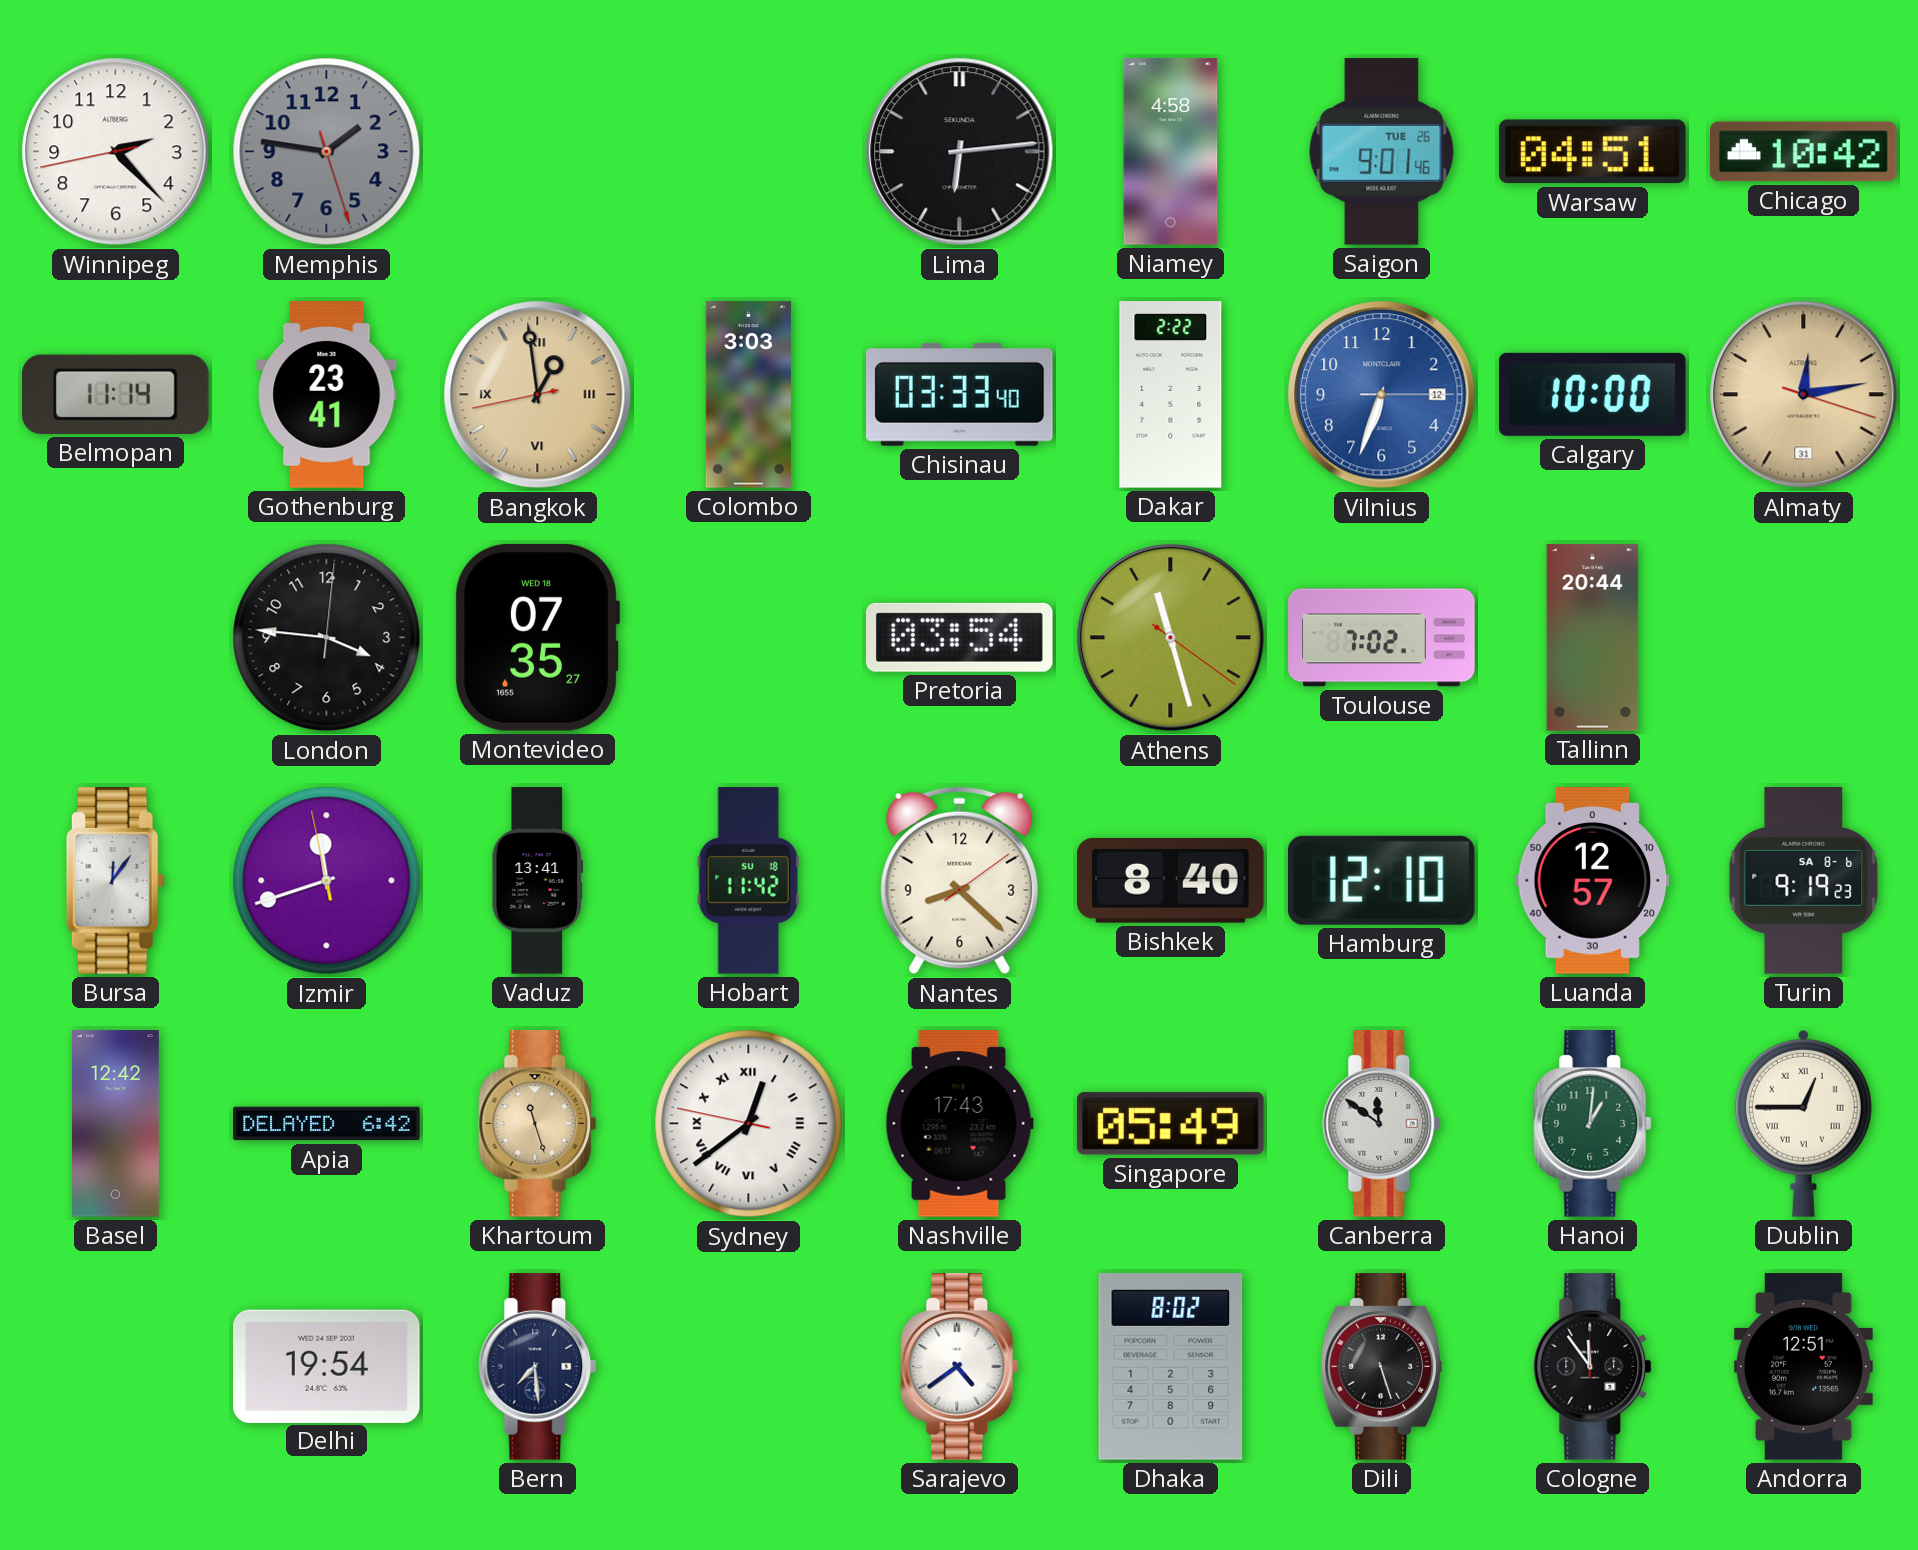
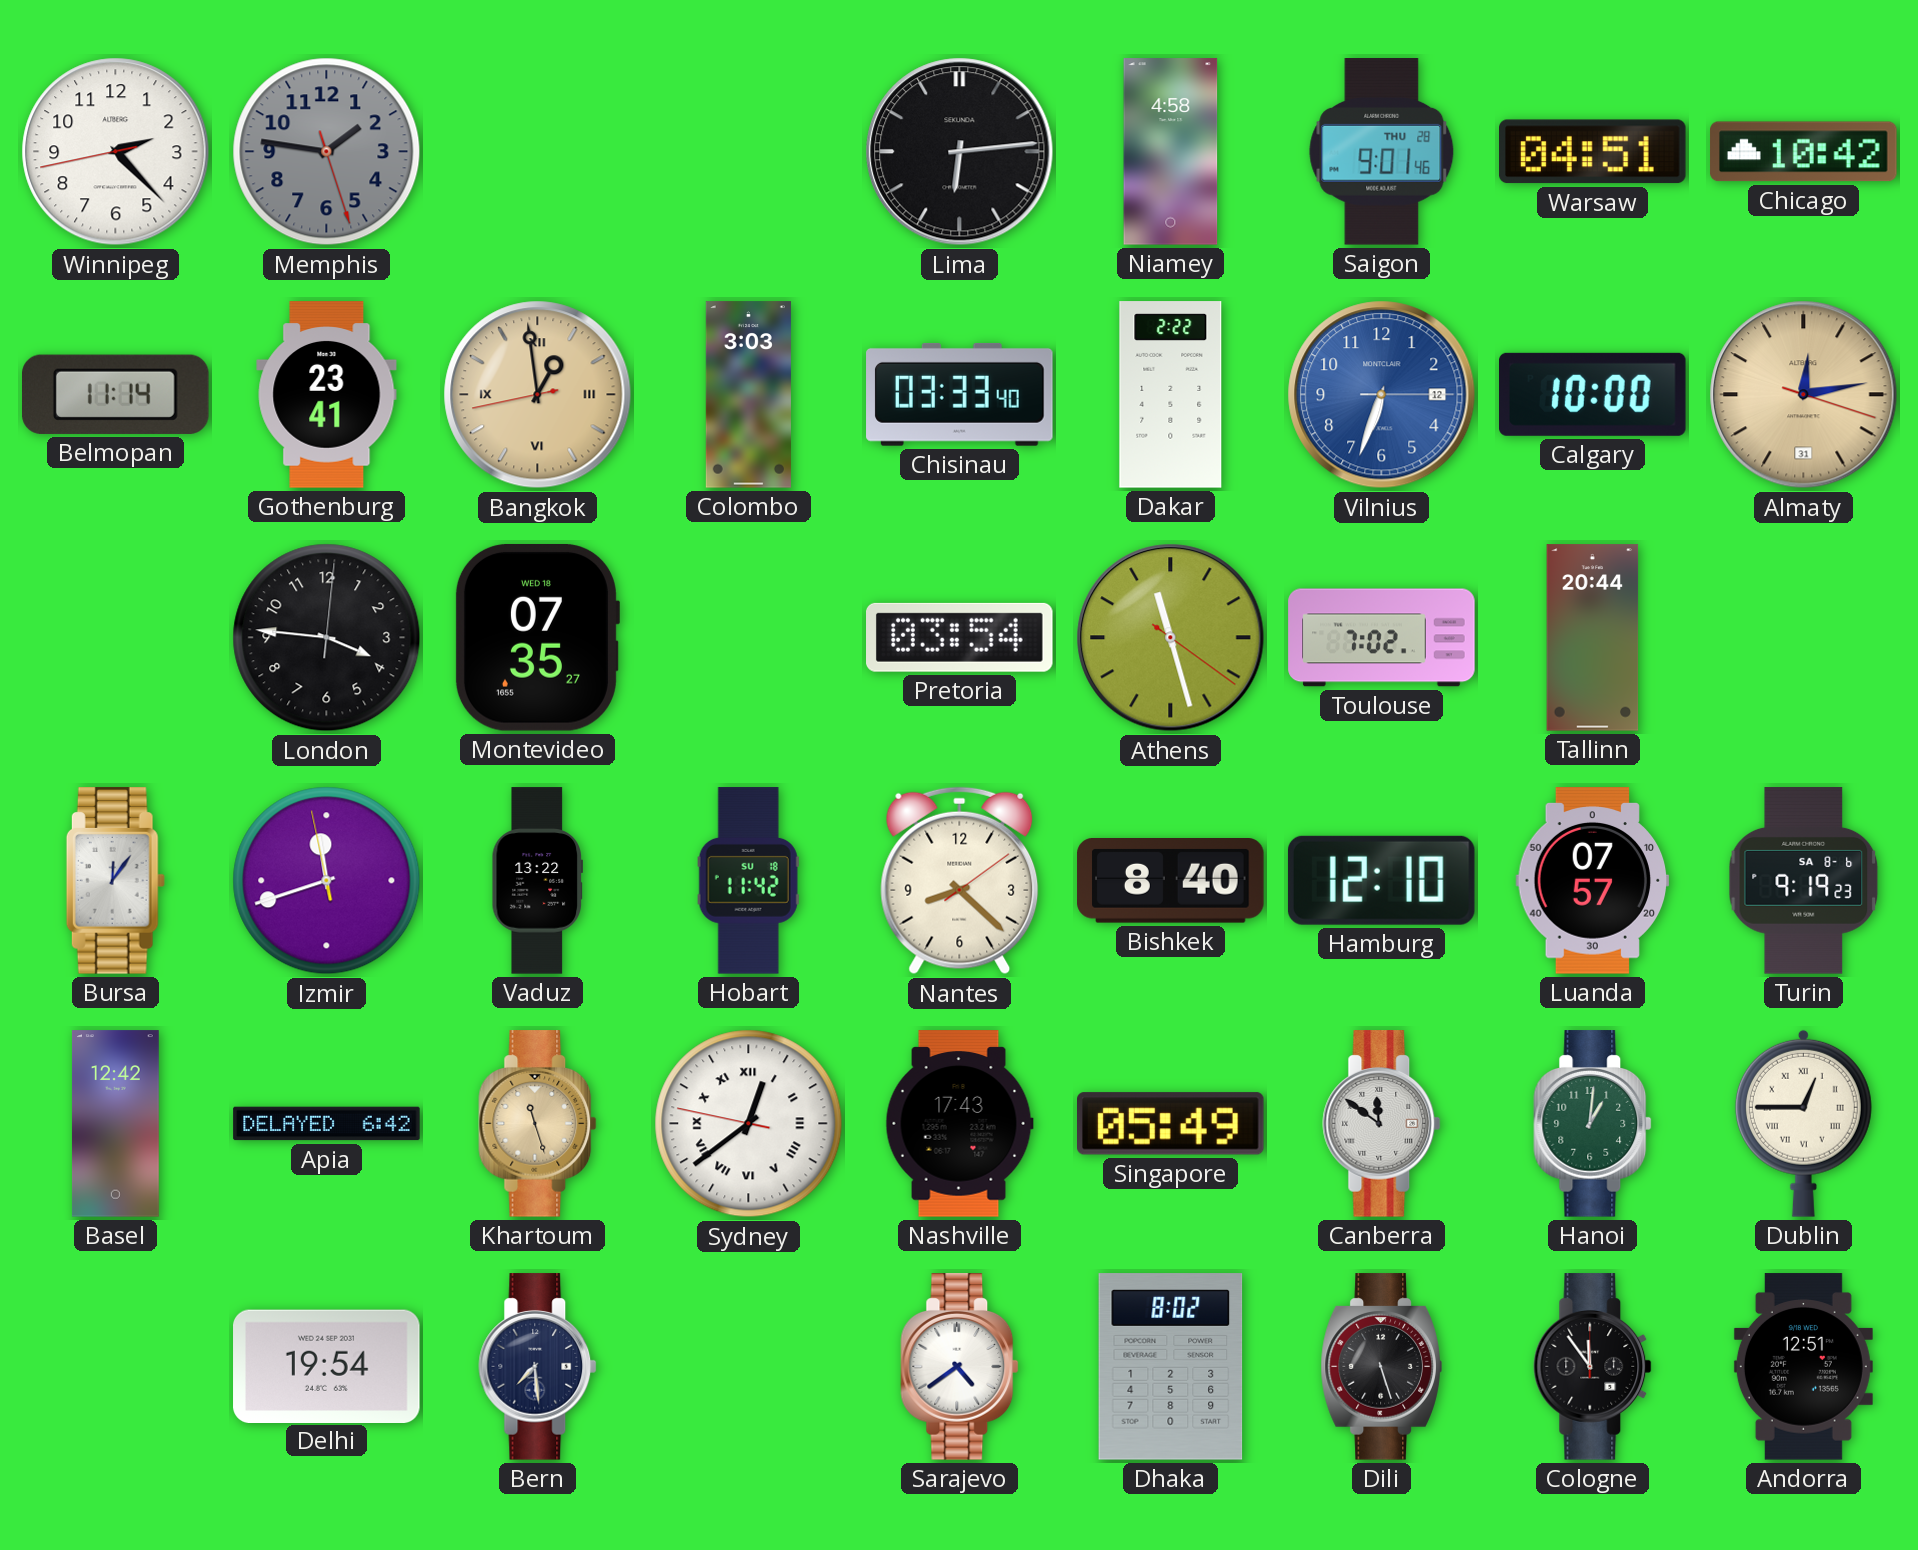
Saigon date: TUE 26 -> THU 28
Vaduz: 13:41 -> 13:22
Luanda: 12:57 -> 07:57
